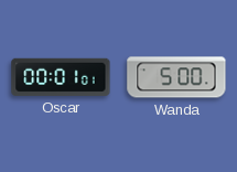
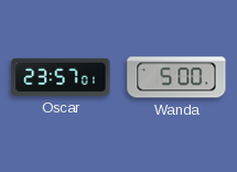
Oscar: 00:01 -> 23:57
